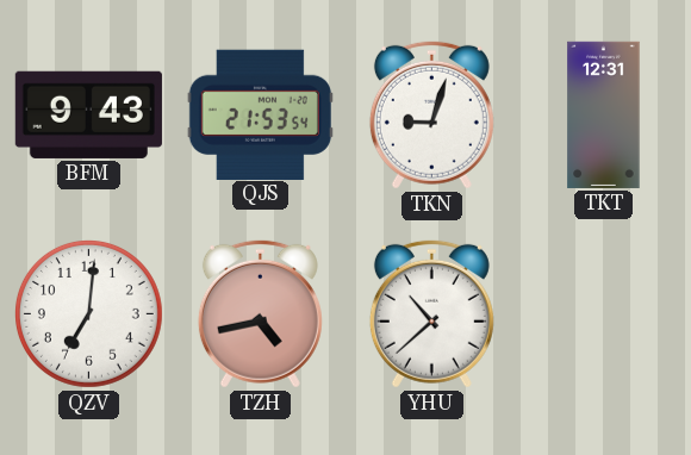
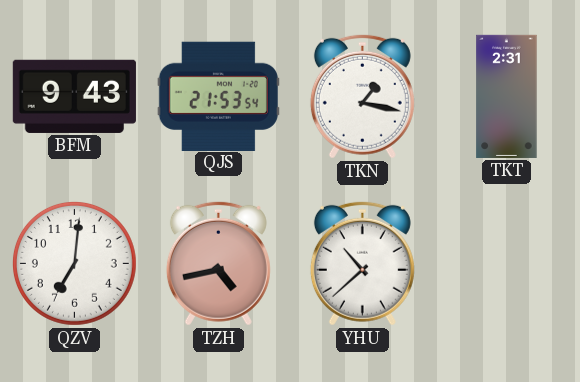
TKN: 9:03 -> 1:17
TKT: 12:31 -> 2:31
